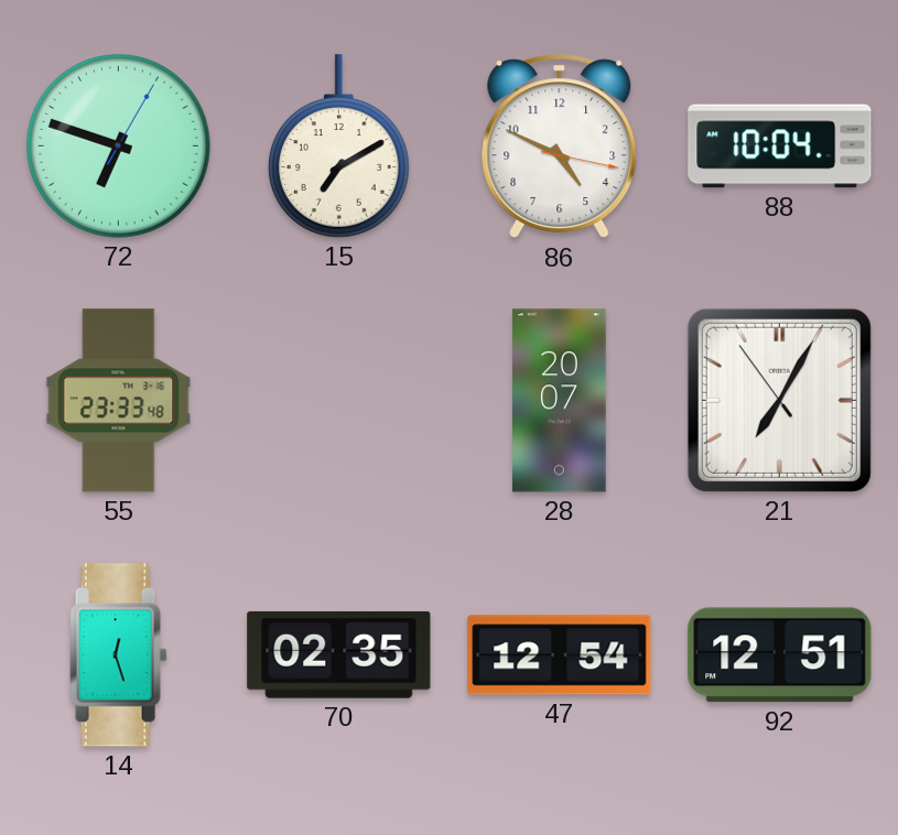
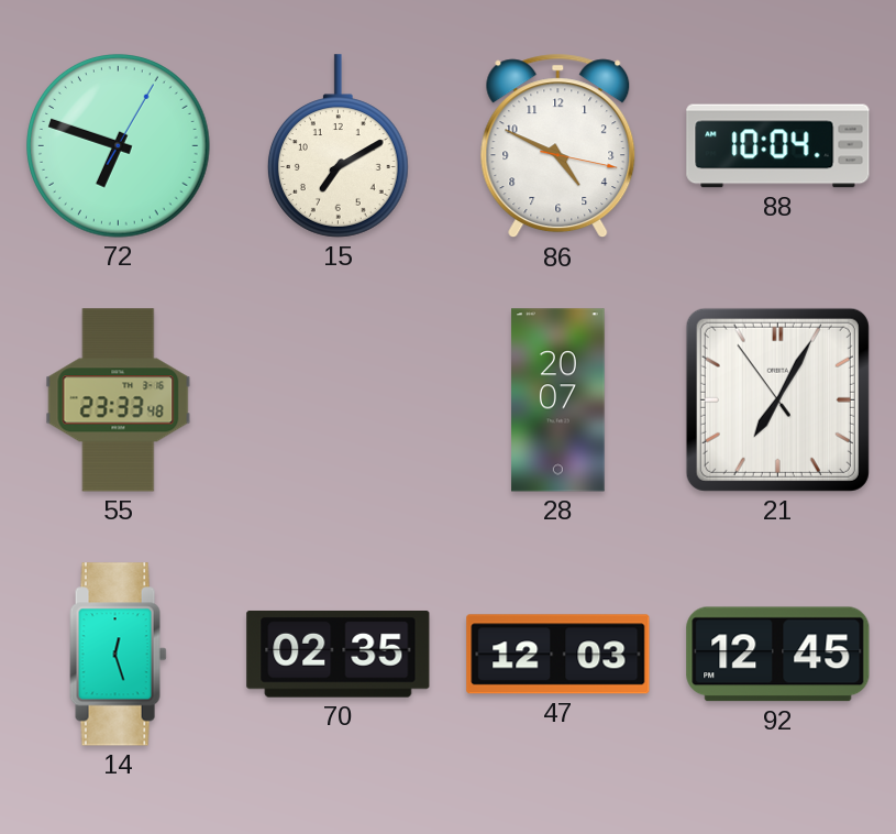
47: 12:54 -> 12:03
92: 12:51 -> 12:45
